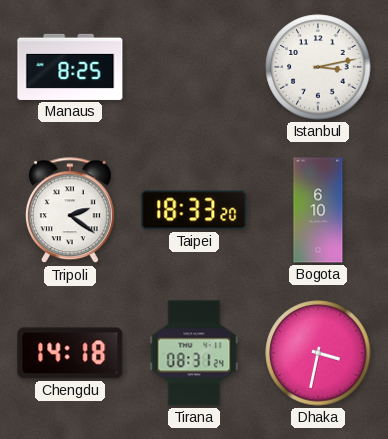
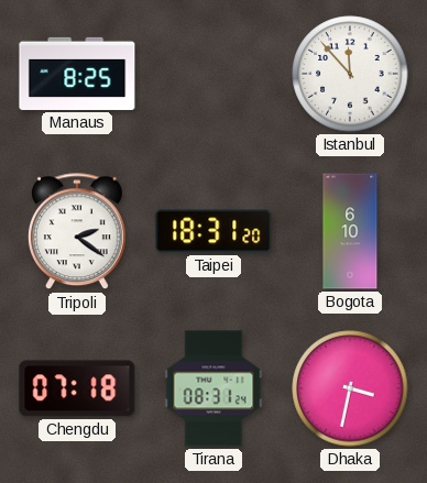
Istanbul: 3:13 -> 11:53
Taipei: 18:33 -> 18:31
Chengdu: 14:18 -> 07:18
